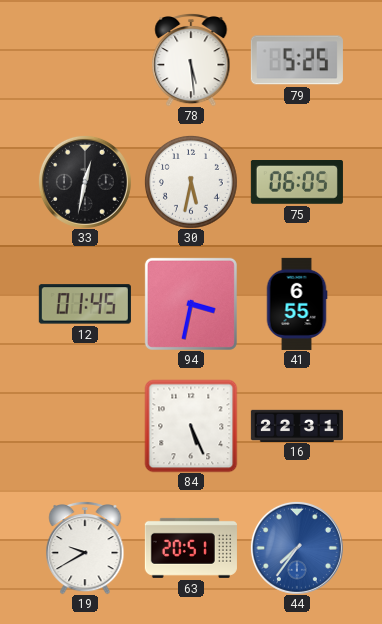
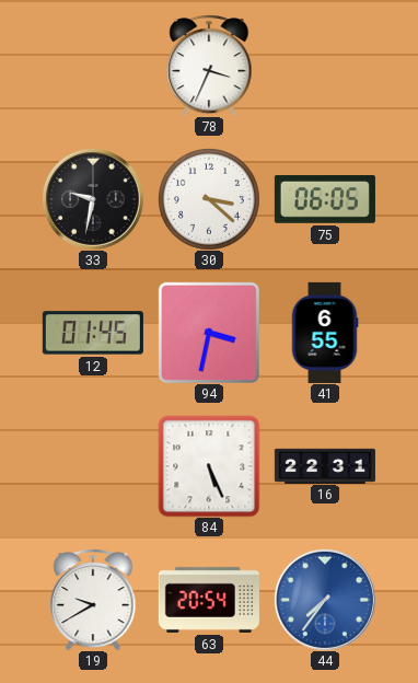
78: 5:29 -> 3:34
79: 5:25 -> none
33: 12:32 -> 9:32
30: 5:32 -> 3:22
63: 20:51 -> 20:54
